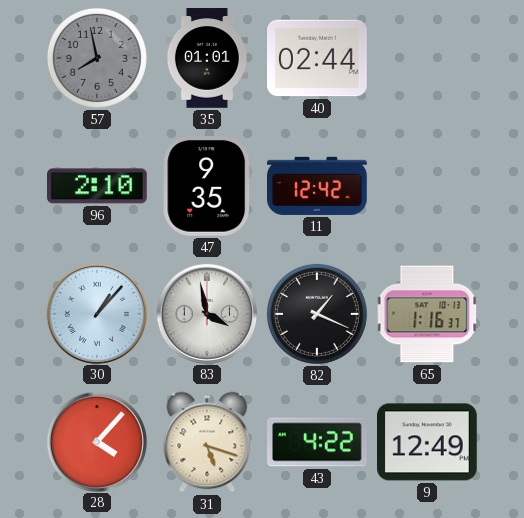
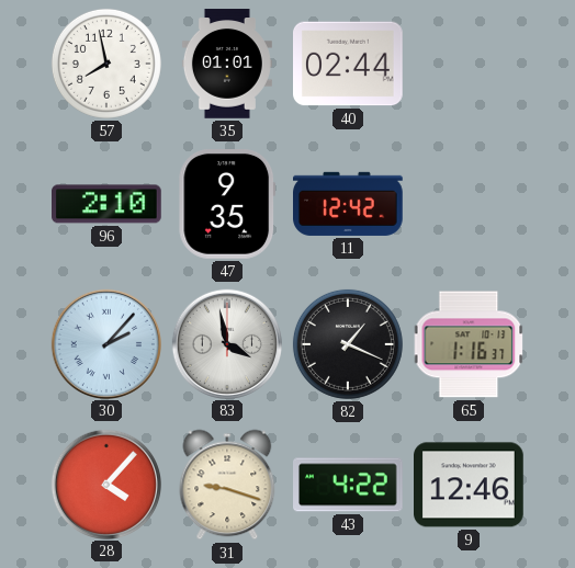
57 dial: grey -> white
30: 1:07 -> 2:07
31: 5:18 -> 9:18
9: 12:49 -> 12:46
